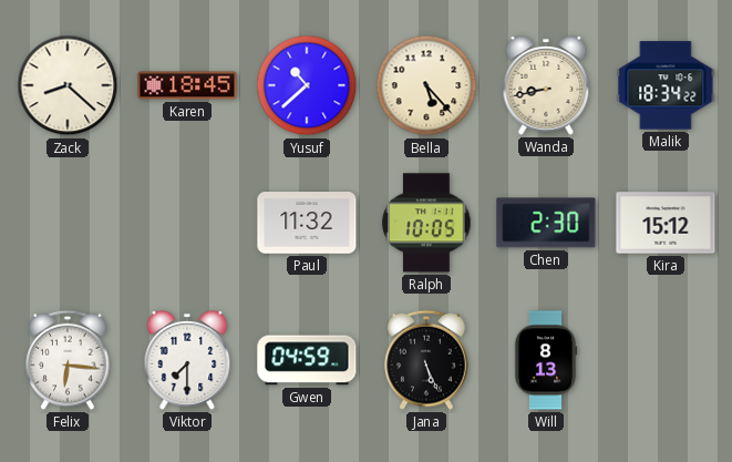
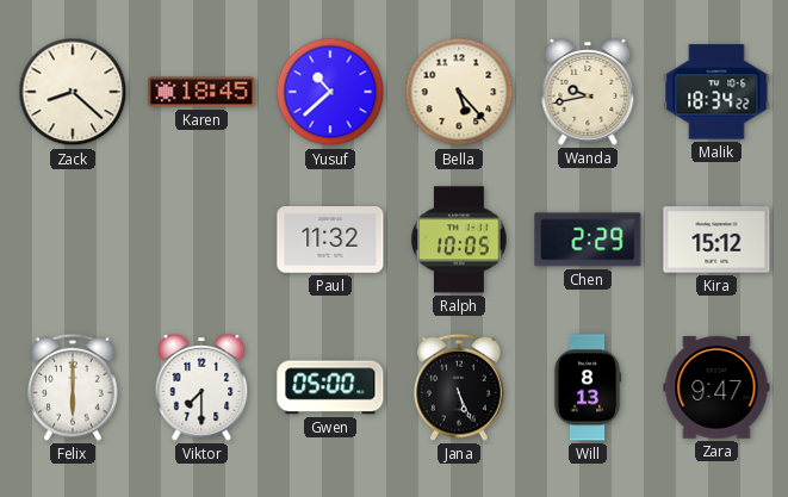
Wanda: 8:43 -> 9:43
Chen: 2:30 -> 2:29
Felix: 6:16 -> 6:00
Gwen: 04:59 -> 05:00
Zara: none -> 9:47
